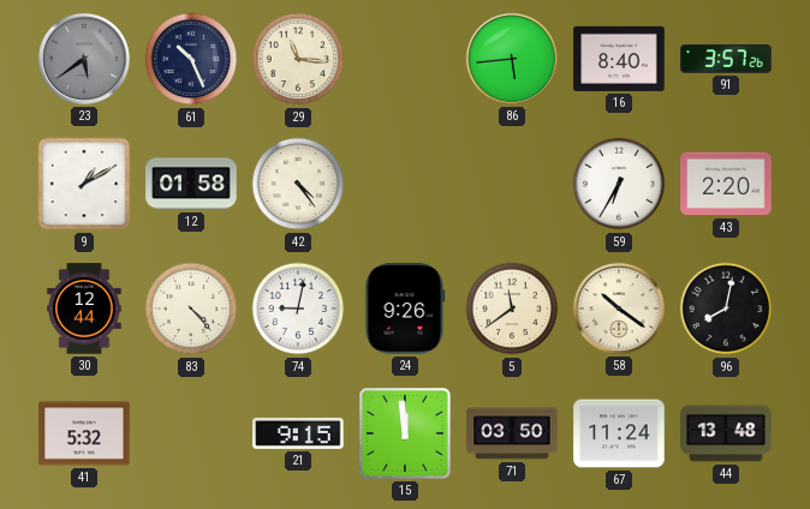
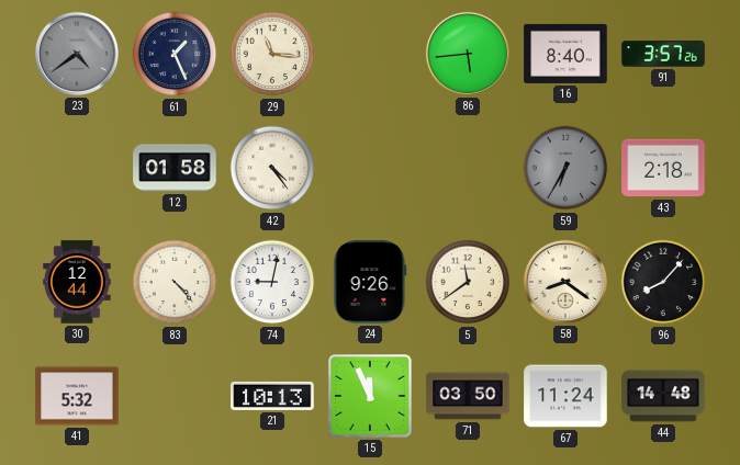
23: 5:39 -> 4:39
61: 10:26 -> 1:26
9: 1:10 -> none
59 dial: white -> grey
43: 2:20 -> 2:18
58: 10:21 -> 8:21
96: 8:02 -> 8:07
21: 9:15 -> 10:13
15: 11:59 -> 11:56
44: 13:48 -> 14:48
